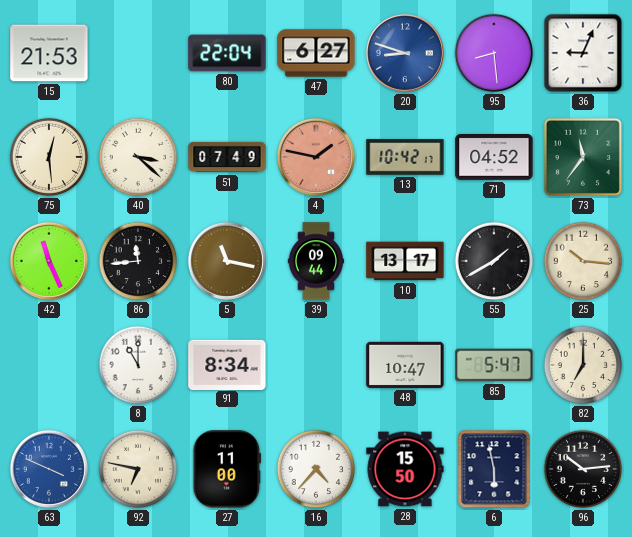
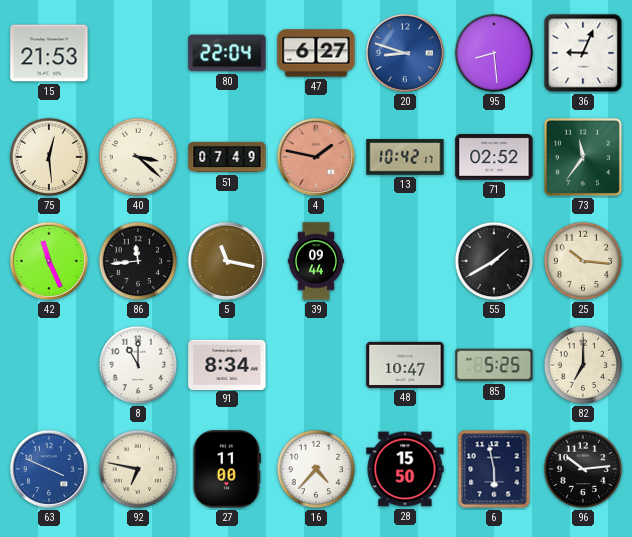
71: 04:52 -> 02:52
10: 13:17 -> none
85: 5:47 -> 5:25
